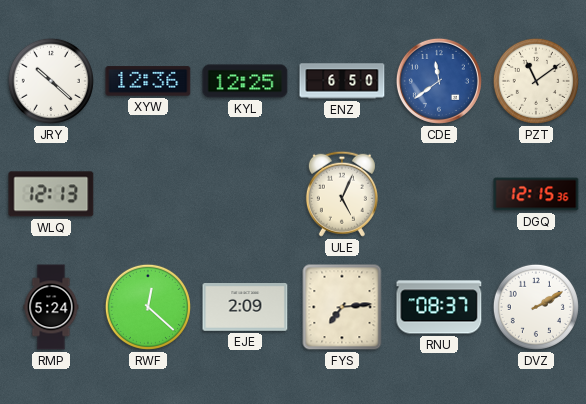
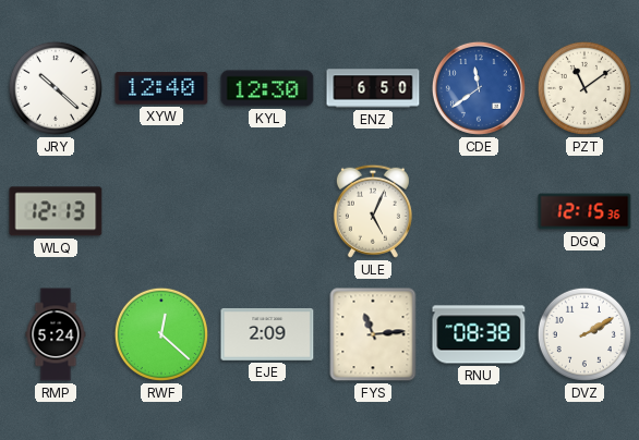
XYW: 12:36 -> 12:40
KYL: 12:25 -> 12:30
FYS: 7:14 -> 11:14
RNU: 08:37 -> 08:38
